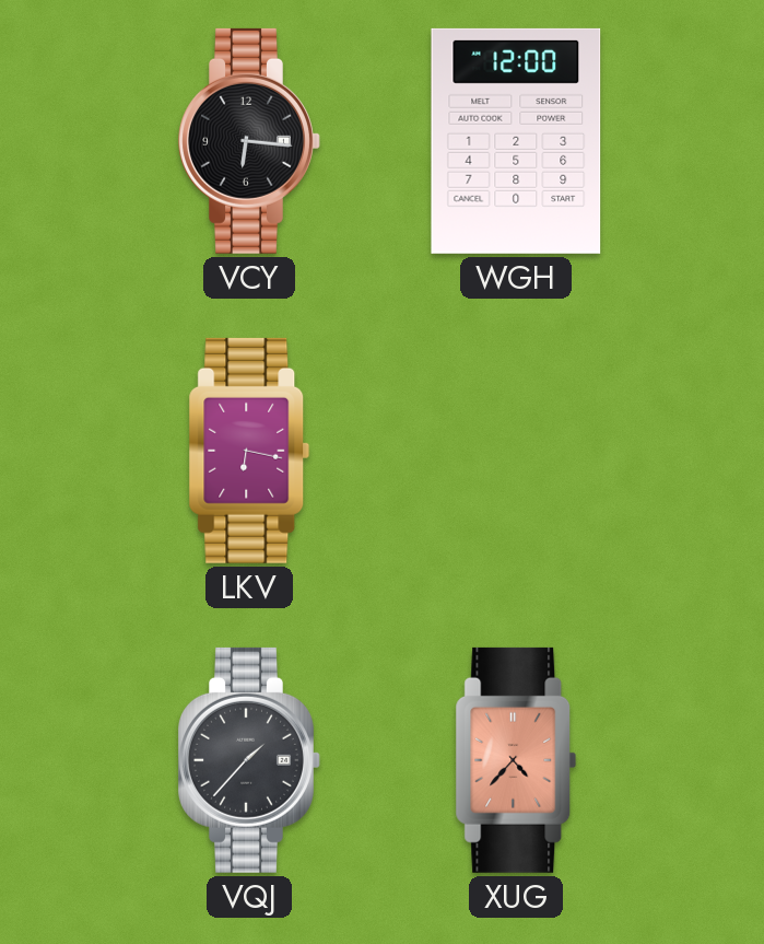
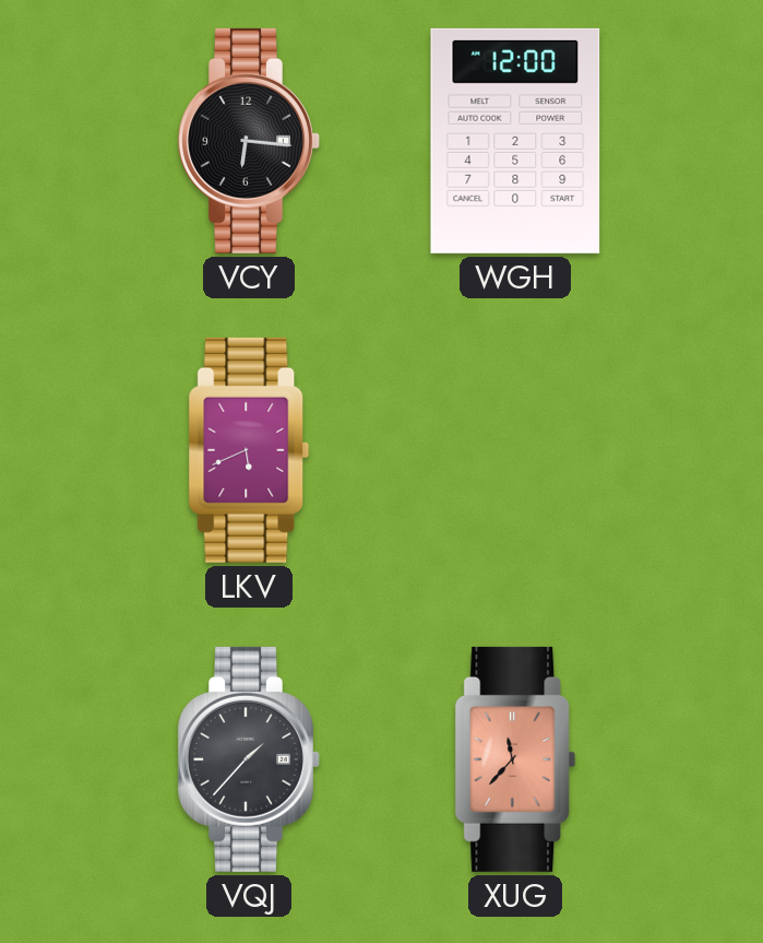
LKV: 6:17 -> 5:41
XUG: 4:37 -> 11:37
